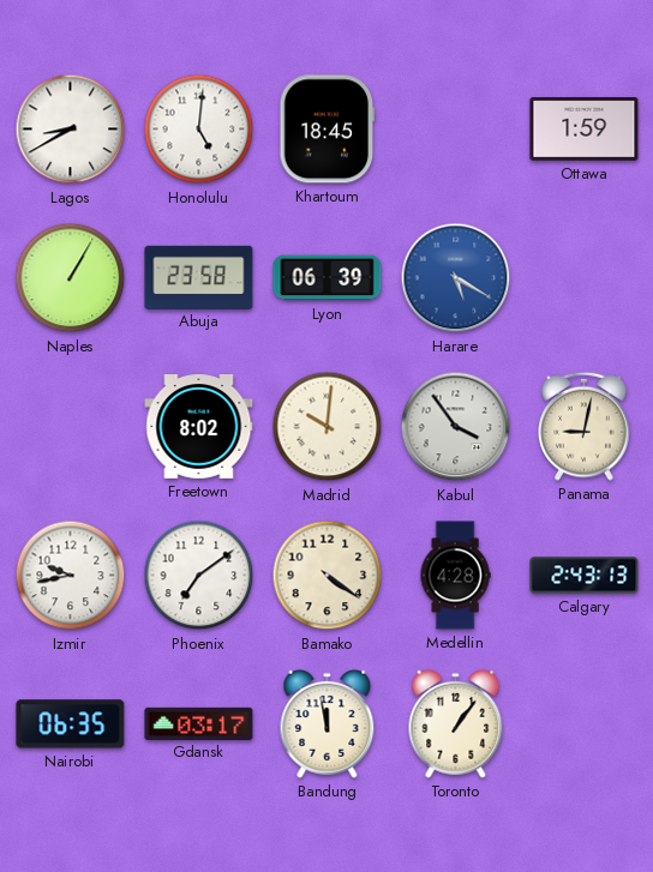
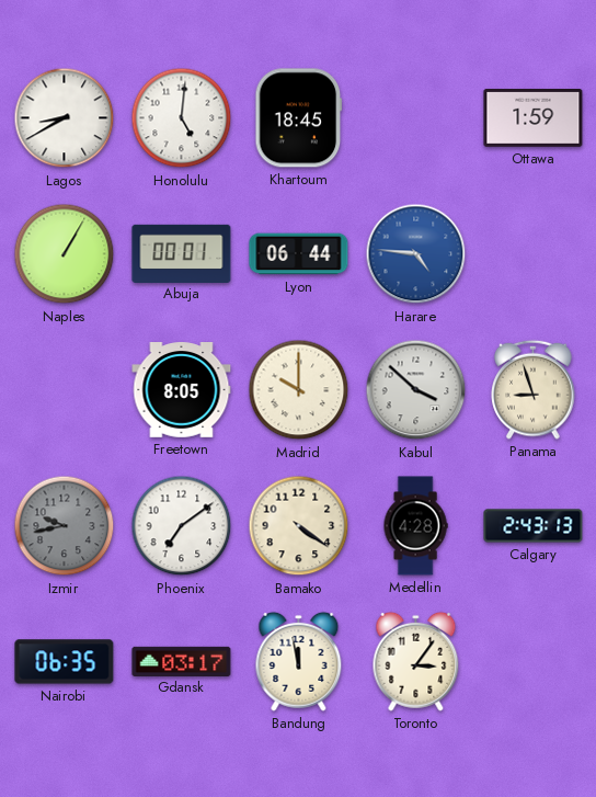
Abuja: 23:58 -> 00:01
Lyon: 06:39 -> 06:44
Harare: 5:20 -> 4:46
Freetown: 8:02 -> 8:05
Madrid: 10:01 -> 10:00
Kabul: 3:54 -> 3:52
Panama: 9:02 -> 8:57
Izmir dial: white -> grey
Toronto: 1:06 -> 3:06
